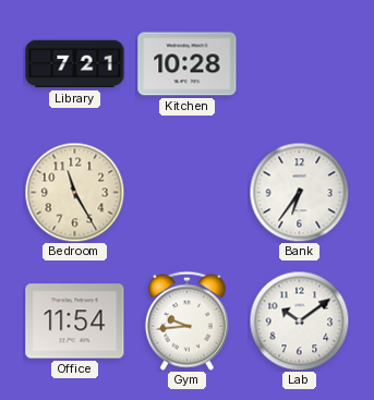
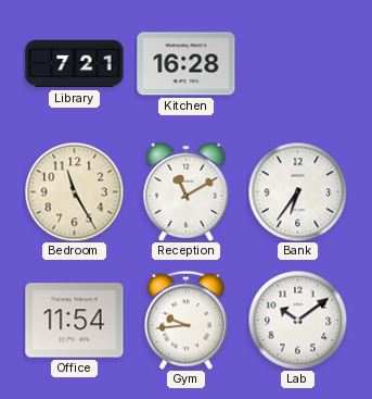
Kitchen: 10:28 -> 16:28
Reception: none -> 11:10
